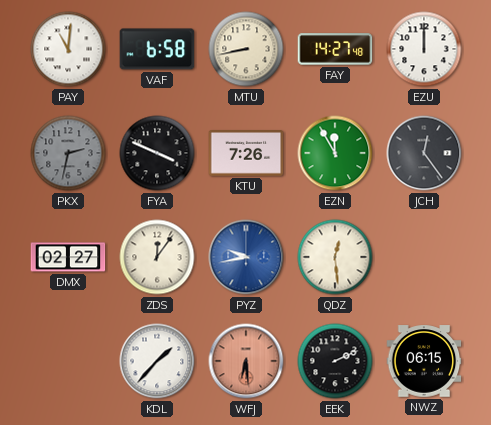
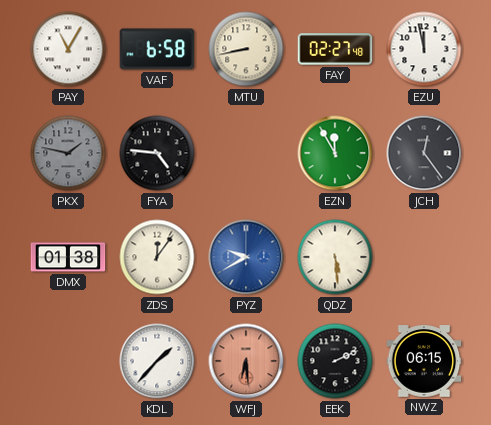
PAY: 11:01 -> 11:05
FAY: 14:27 -> 02:27
EZU: 12:00 -> 11:58
PKX: 2:32 -> 1:47
FYA: 3:49 -> 4:46
KTU: 7:26 -> none
DMX: 02:27 -> 01:38
PYZ: 9:43 -> 9:40
QDZ: 12:29 -> 5:29
